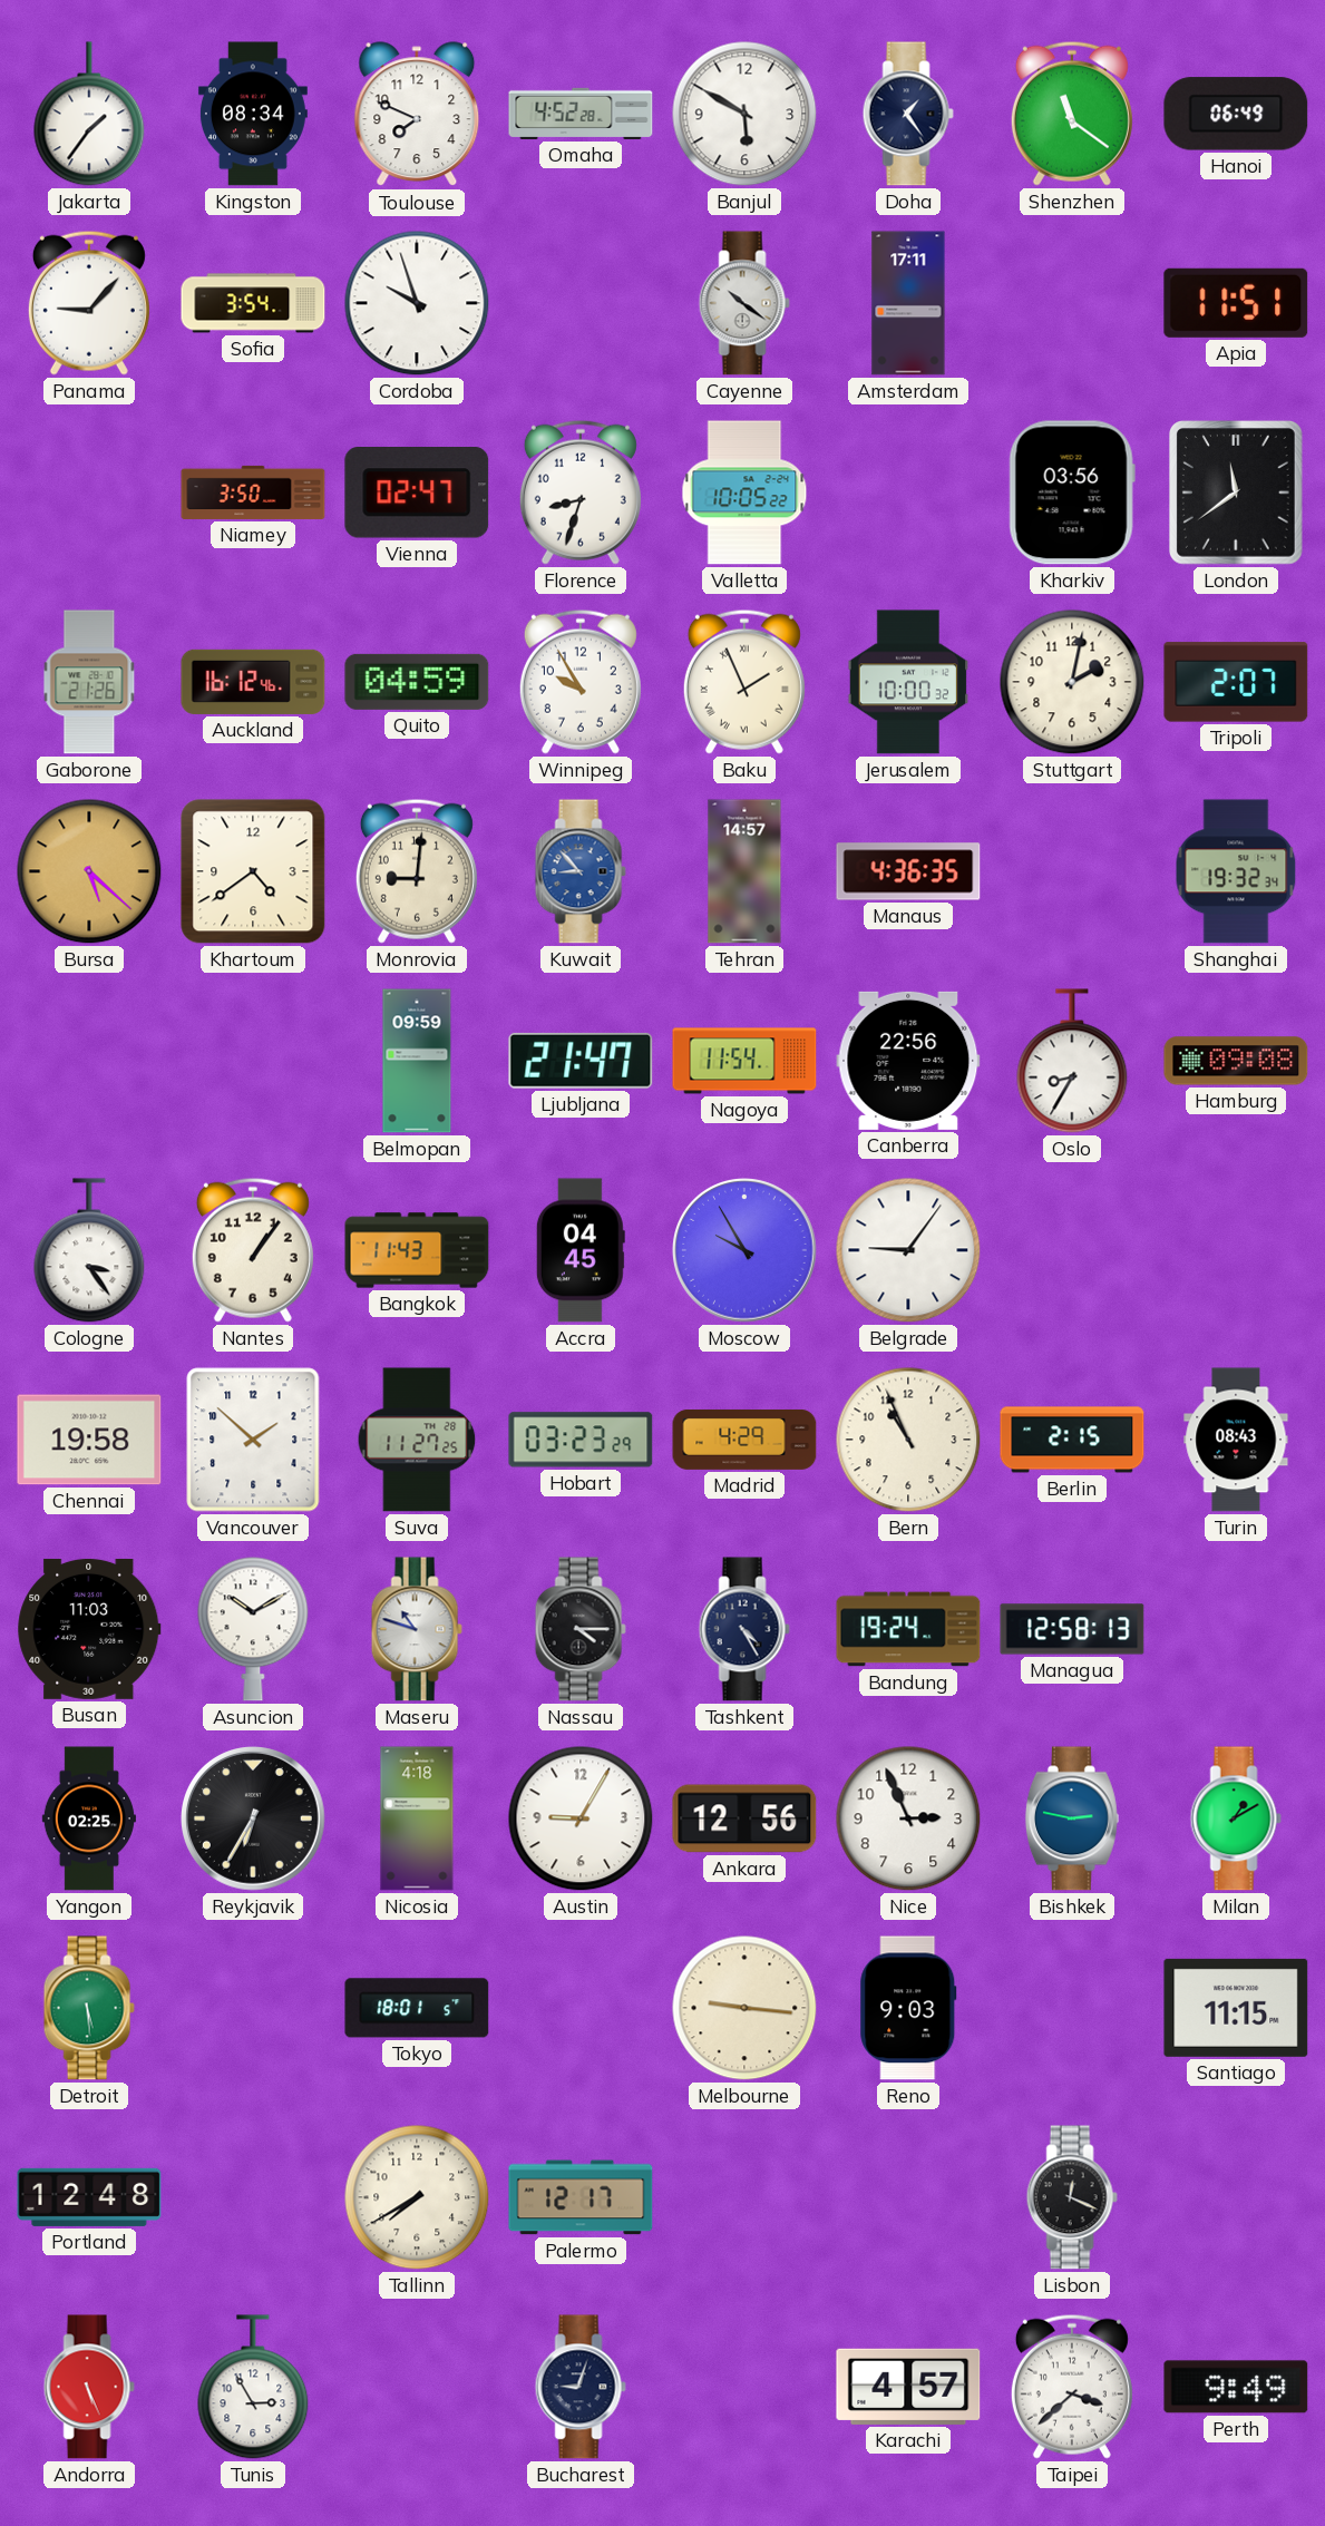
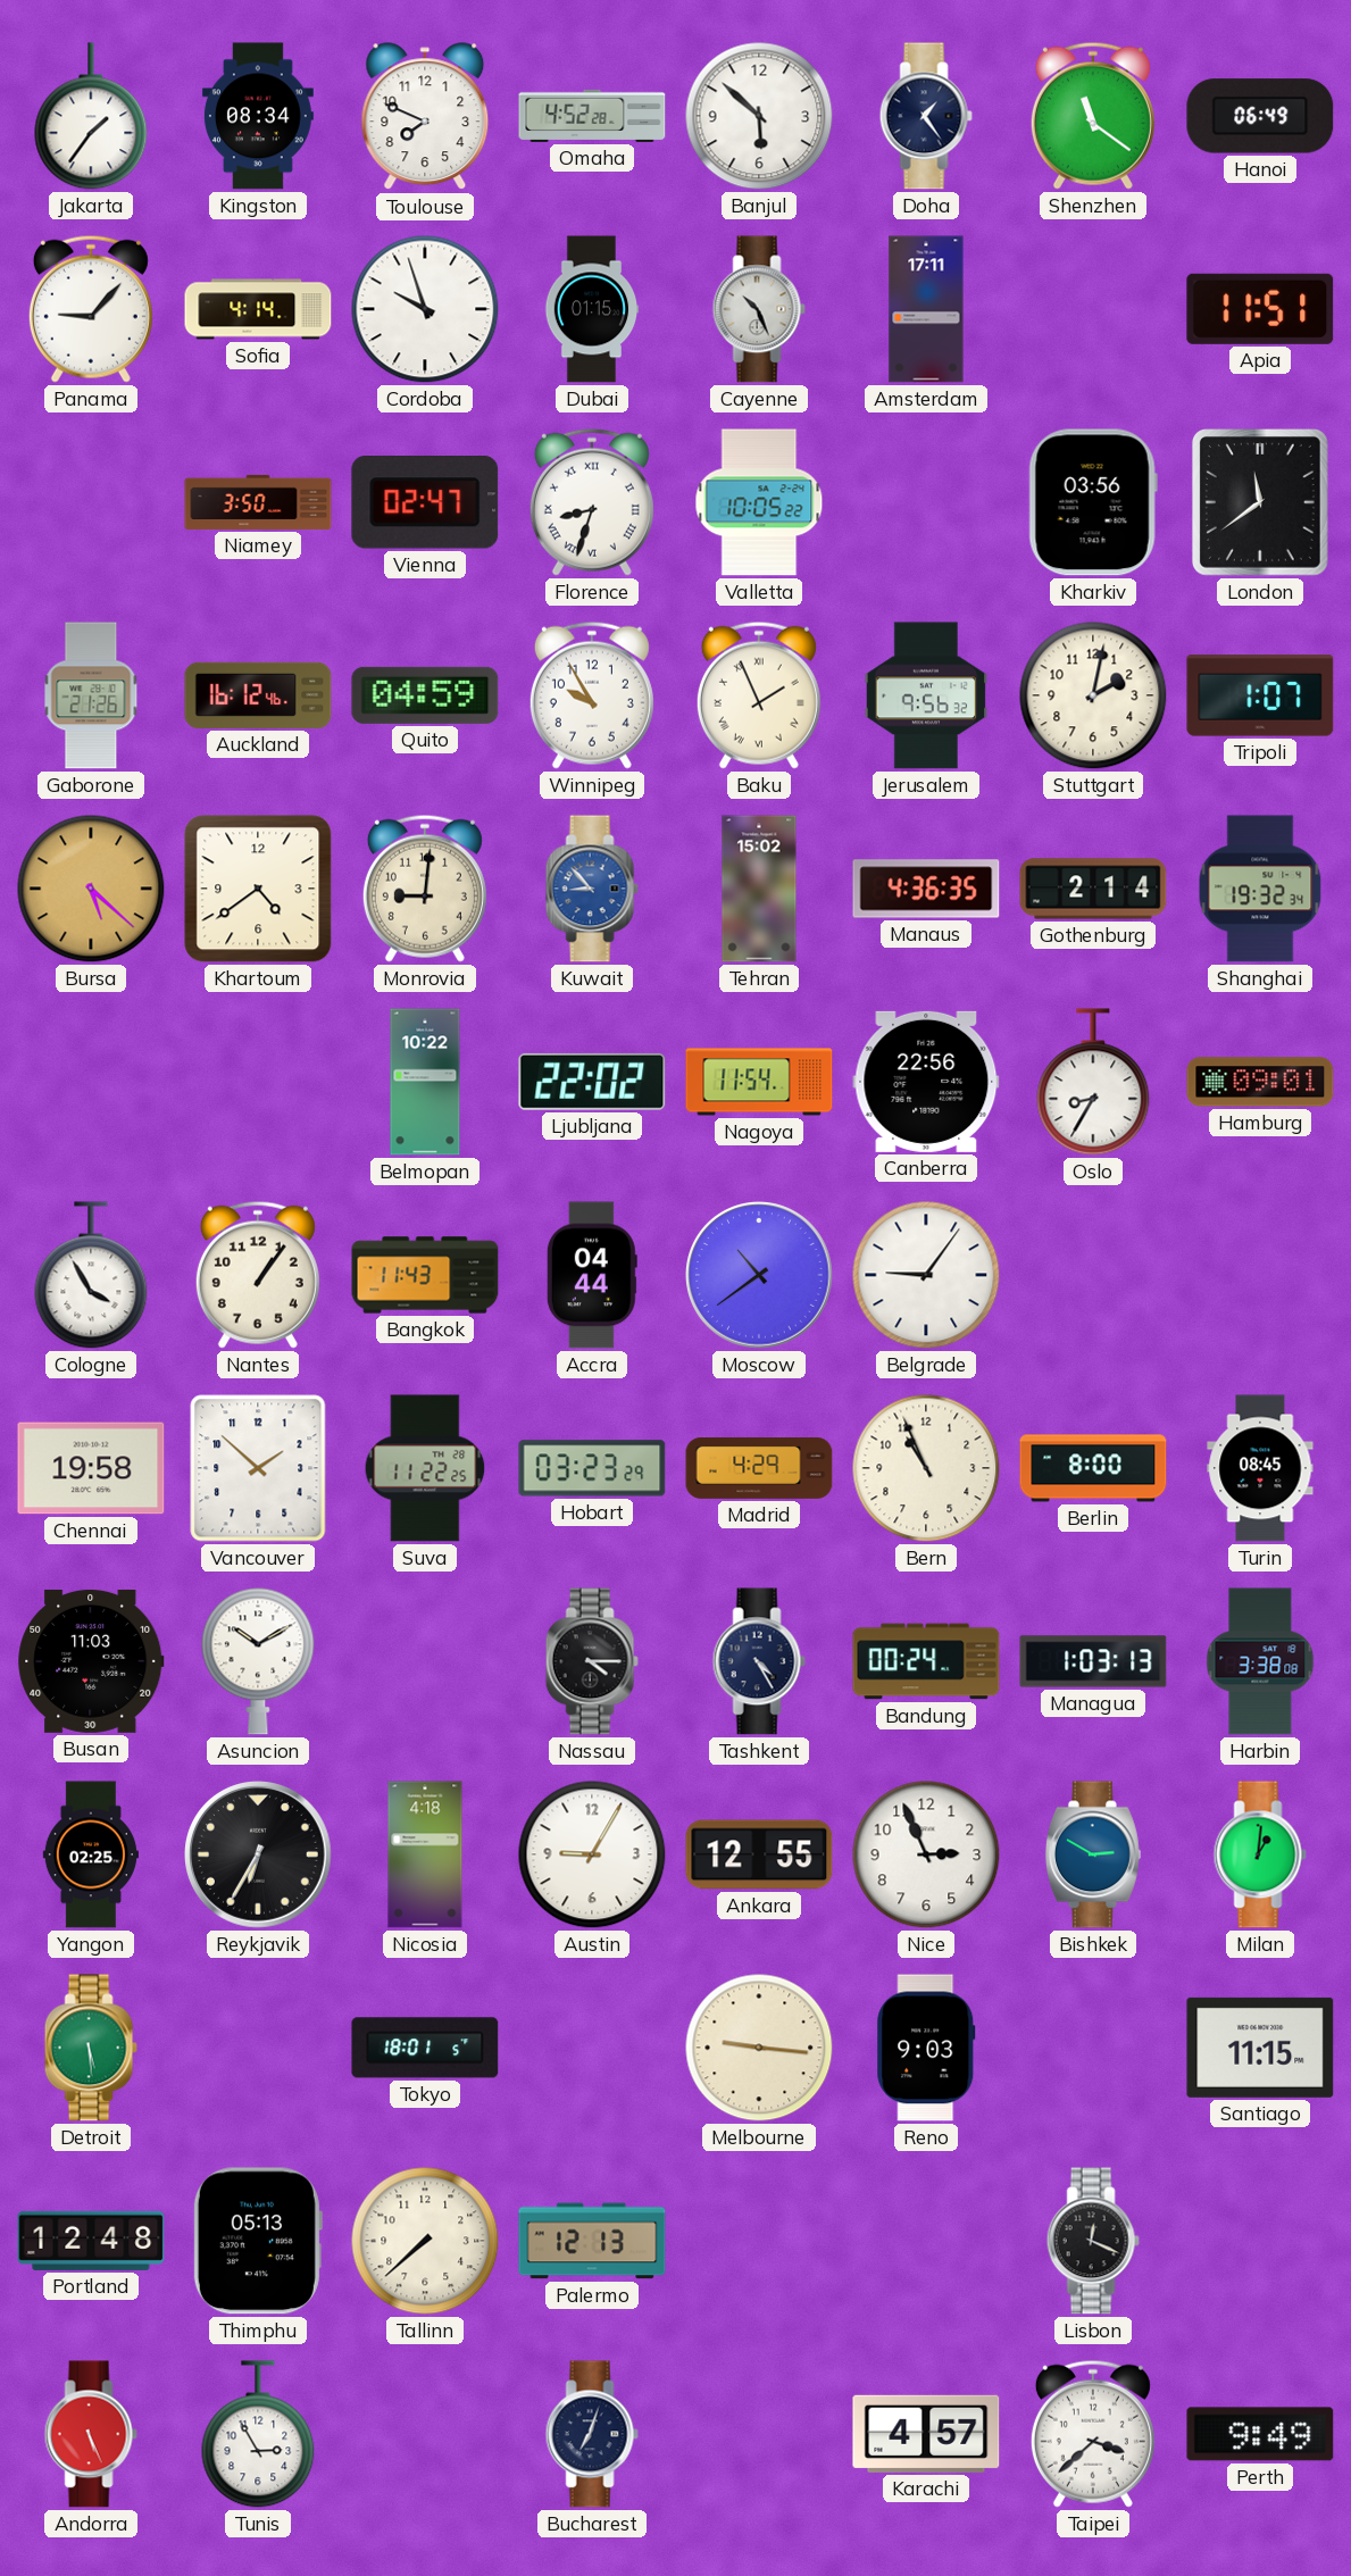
Banjul: 5:50 -> 5:52
Sofia: 3:54 -> 4:14
Dubai: none -> 01:15
Cayenne: 10:21 -> 10:26
Florence numerals: Arabic -> Roman
Jerusalem: 10:00 -> 9:56
Tripoli: 2:07 -> 1:07
Tehran: 14:57 -> 15:02
Gothenburg: none -> 2:14
Belmopan: 09:59 -> 10:22
Ljubljana: 21:47 -> 22:02
Hamburg: 09:08 -> 09:01
Cologne: 3:24 -> 3:55
Accra: 04:45 -> 04:44
Moscow: 9:55 -> 10:39
Suva: 11:27 -> 11:22
Berlin: 2:15 -> 8:00
Turin: 08:43 -> 08:45
Maseru: 10:48 -> none
Bandung: 19:24 -> 00:24
Managua: 12:58 -> 1:03
Harbin: none -> 3:38
Ankara: 12:56 -> 12:55
Bishkek: 2:47 -> 2:50
Milan: 1:10 -> 1:01
Thimphu: none -> 05:13
Tallinn: 7:40 -> 7:38
Palermo: 12:17 -> 12:13
Bucharest: 9:03 -> 7:03
